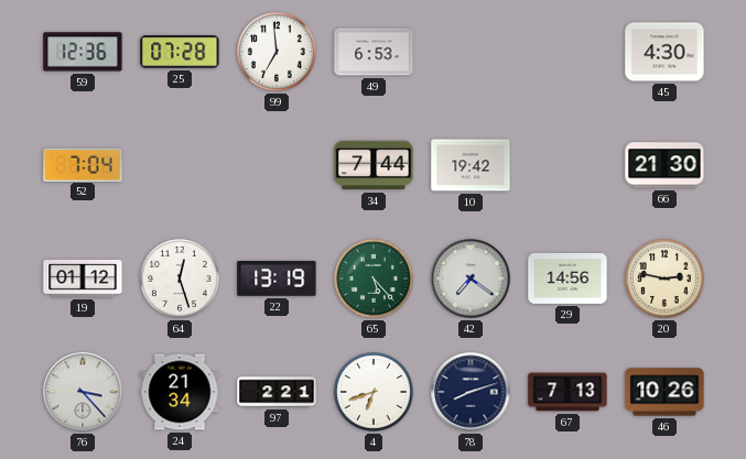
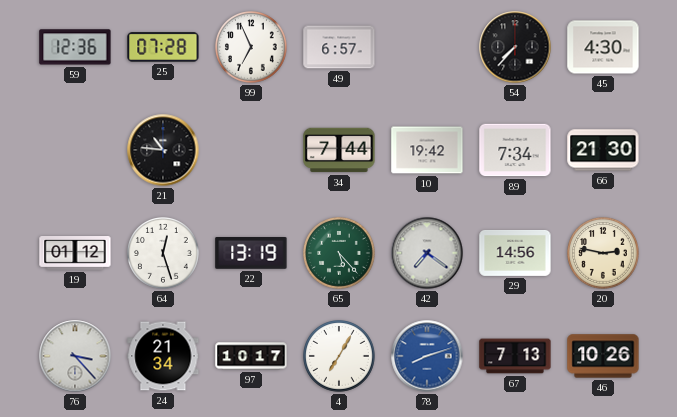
99: 6:59 -> 6:56
49: 6:53 -> 6:57
54: none -> 7:37
52: 7:04 -> none
21: none -> 10:46
89: none -> 7:34
97: 2:21 -> 10:17
4: 6:42 -> 7:05
78 dial: navy -> blue
